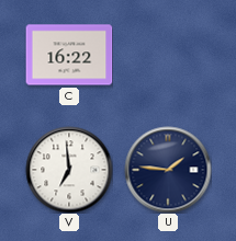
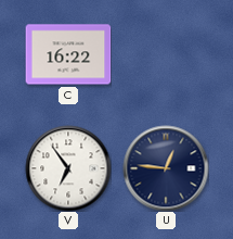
V: 6:59 -> 6:54
U: 1:46 -> 12:46
